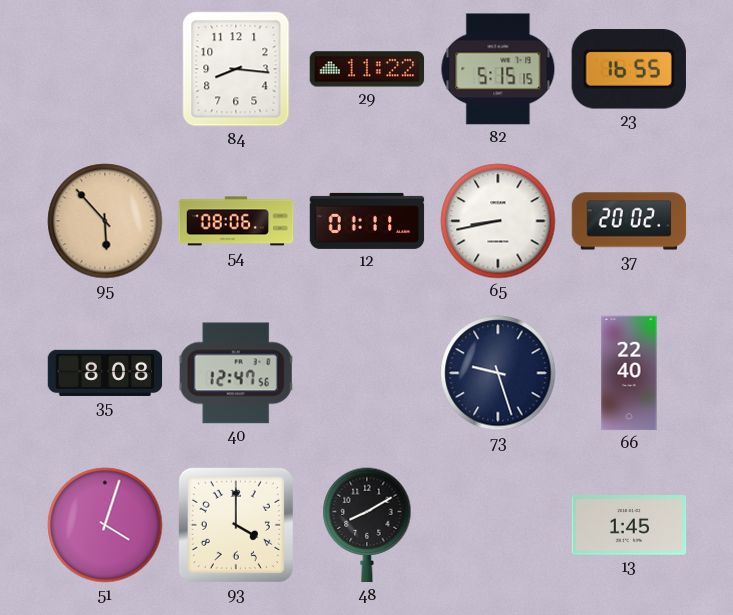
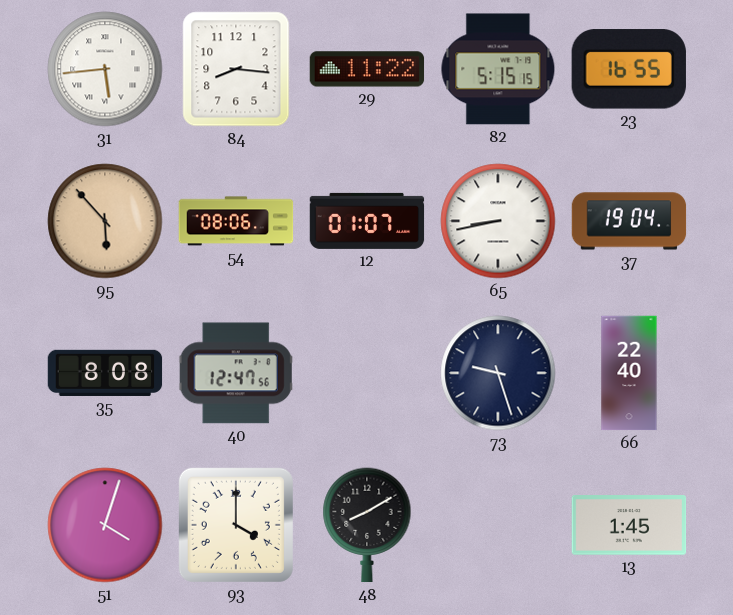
31: none -> 5:44
12: 01:11 -> 01:07
37: 20:02 -> 19:04
